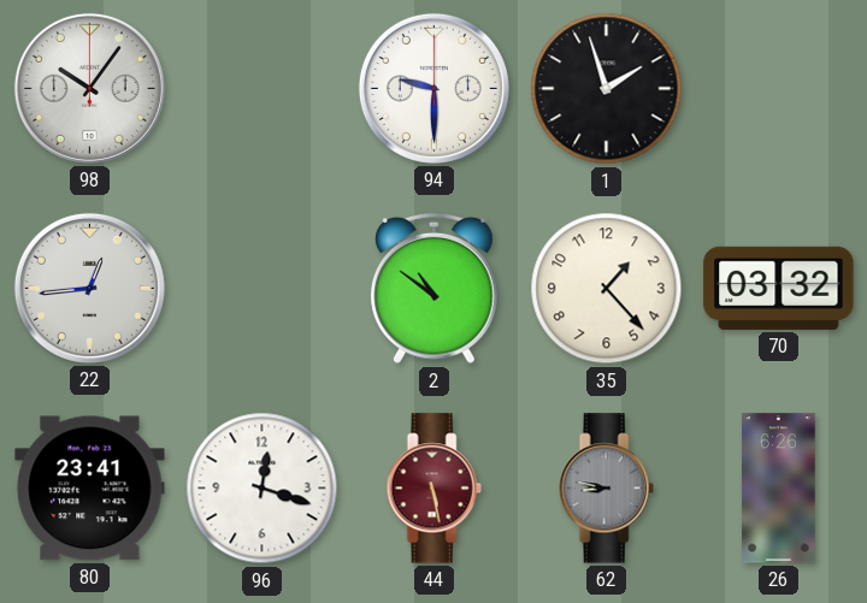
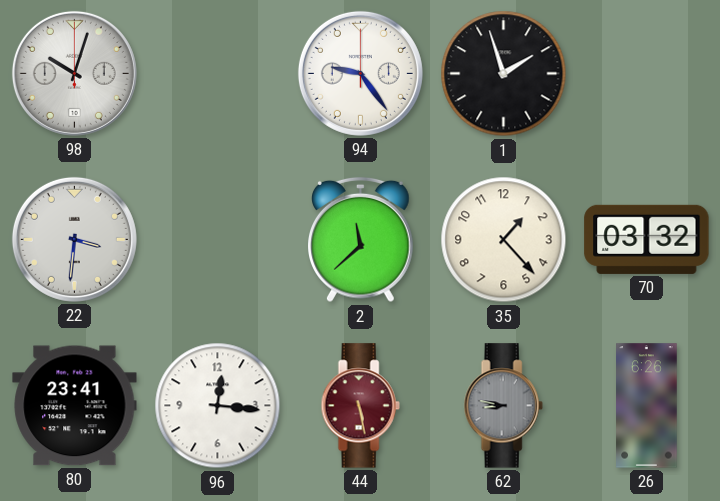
98: 10:06 -> 10:03
94: 9:30 -> 9:24
22: 12:44 -> 3:31
2: 10:51 -> 11:38
96: 12:18 -> 12:16
